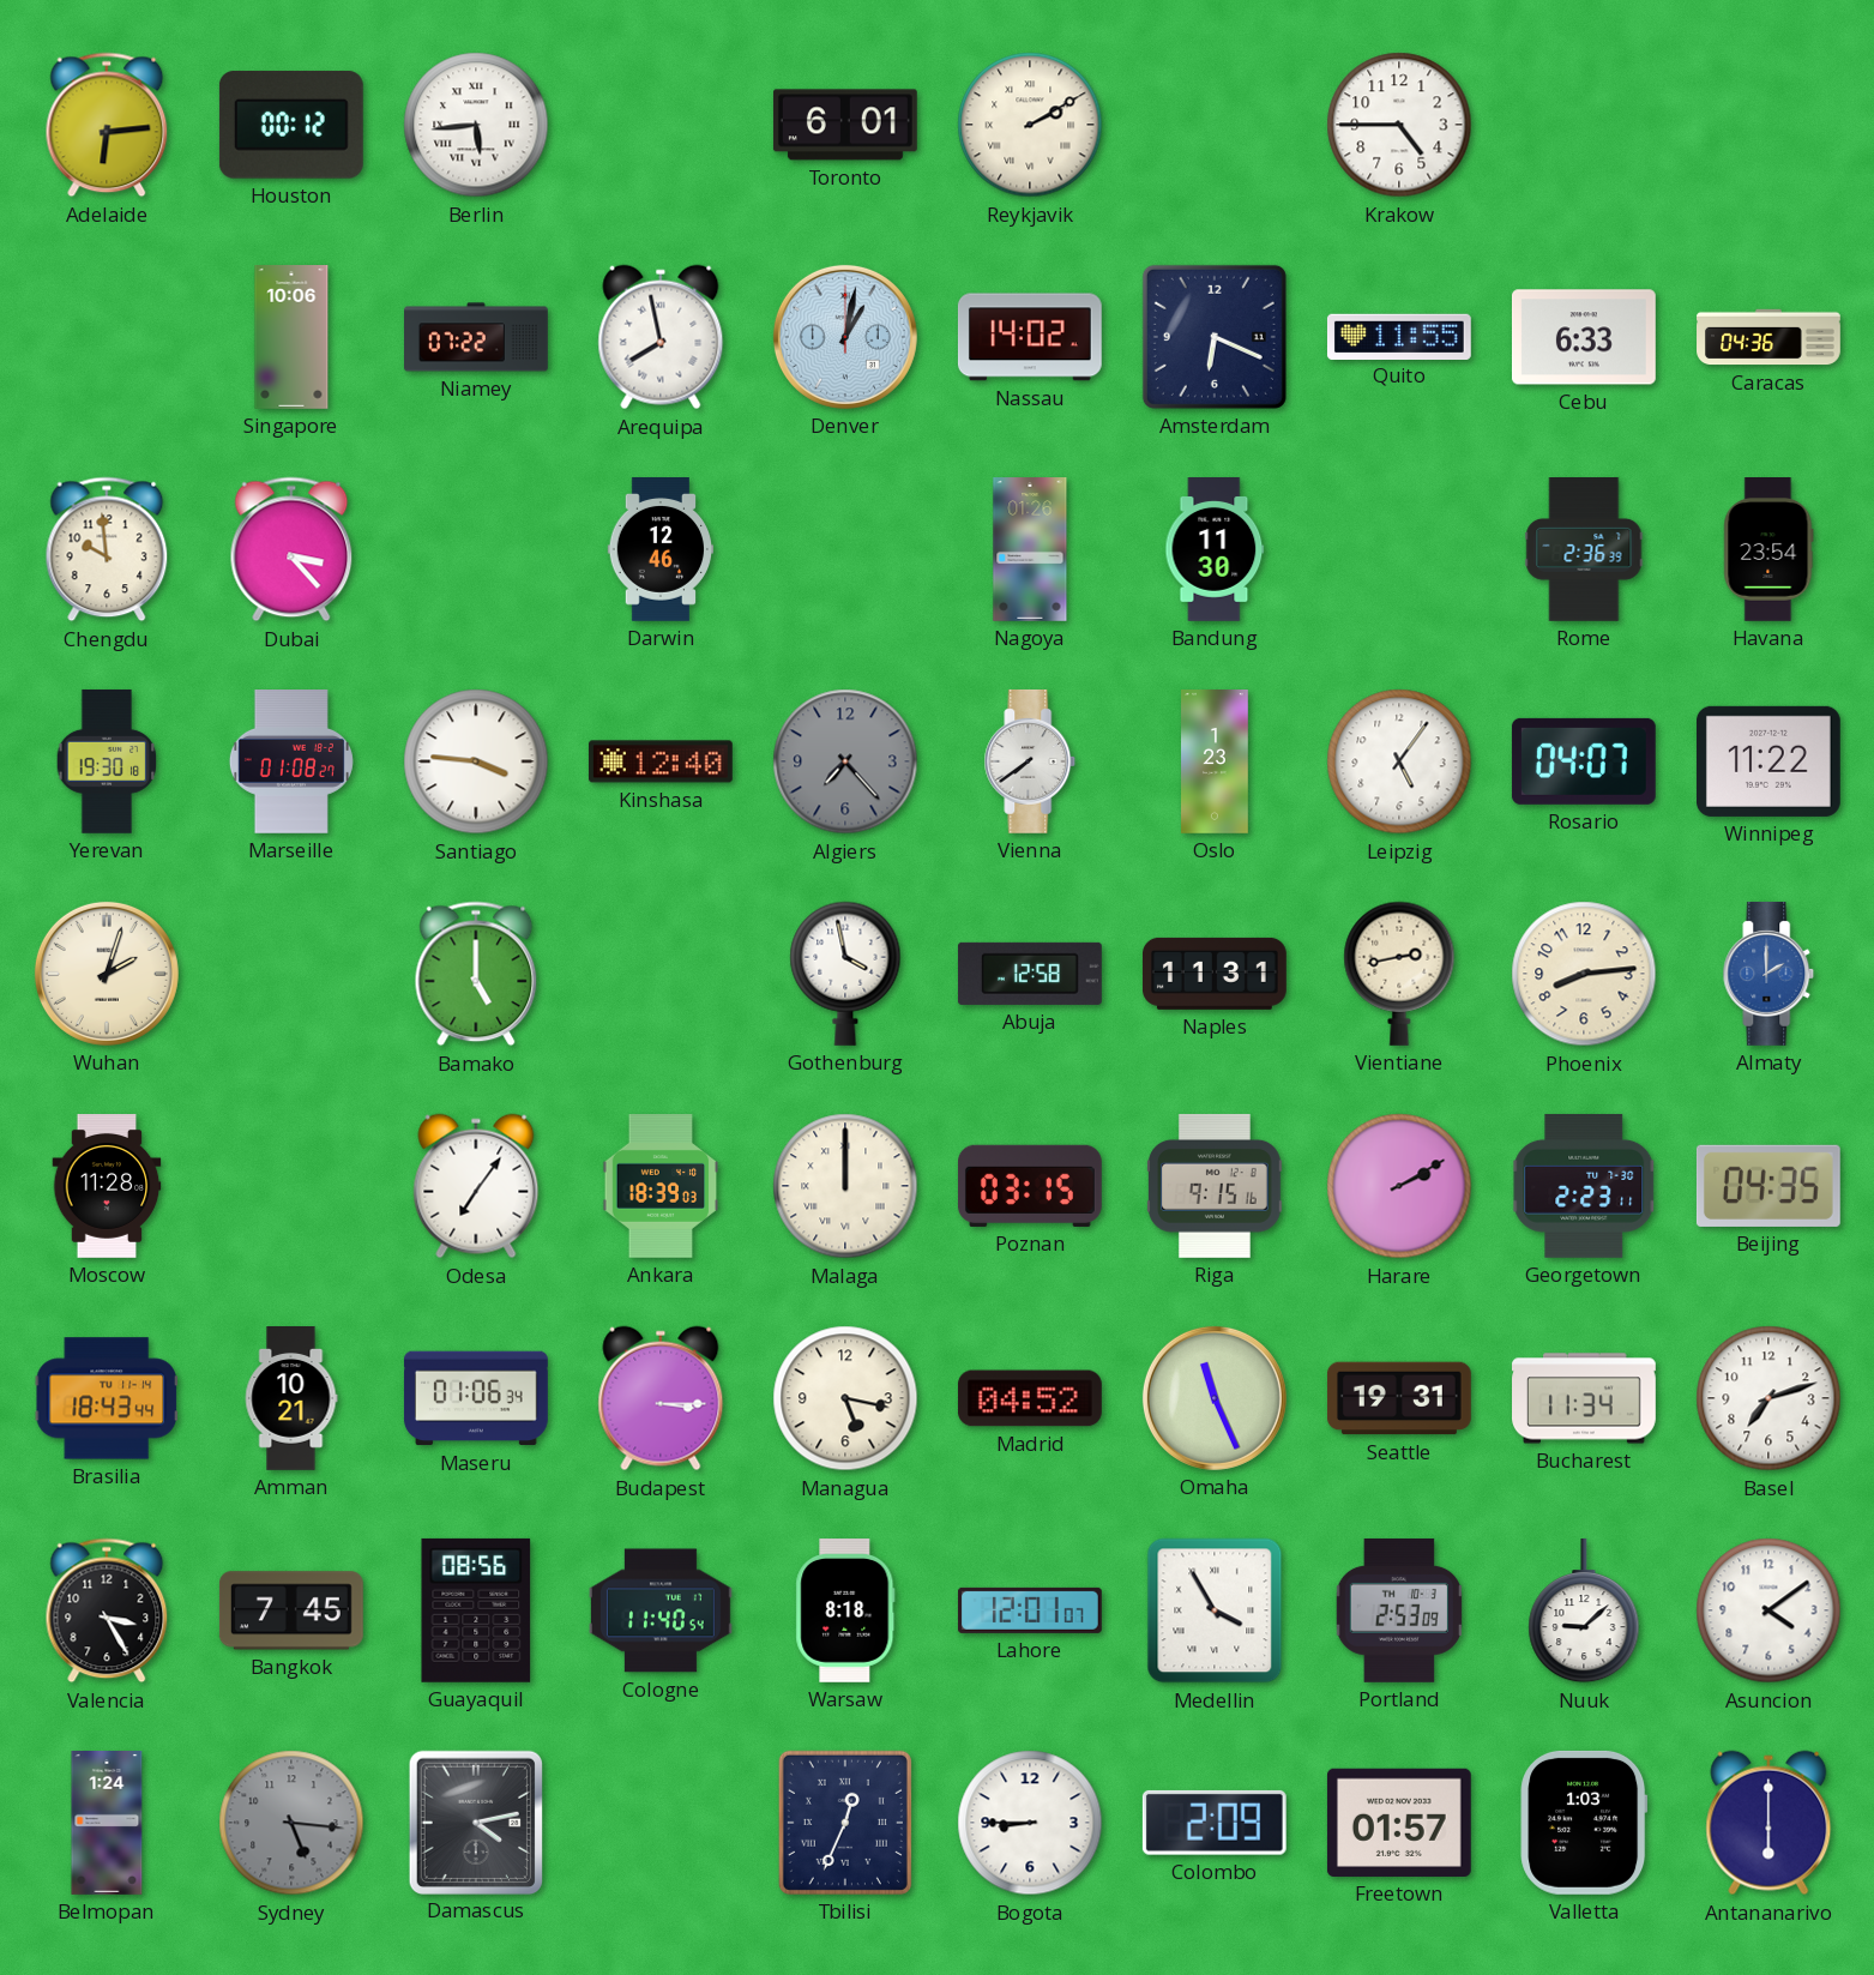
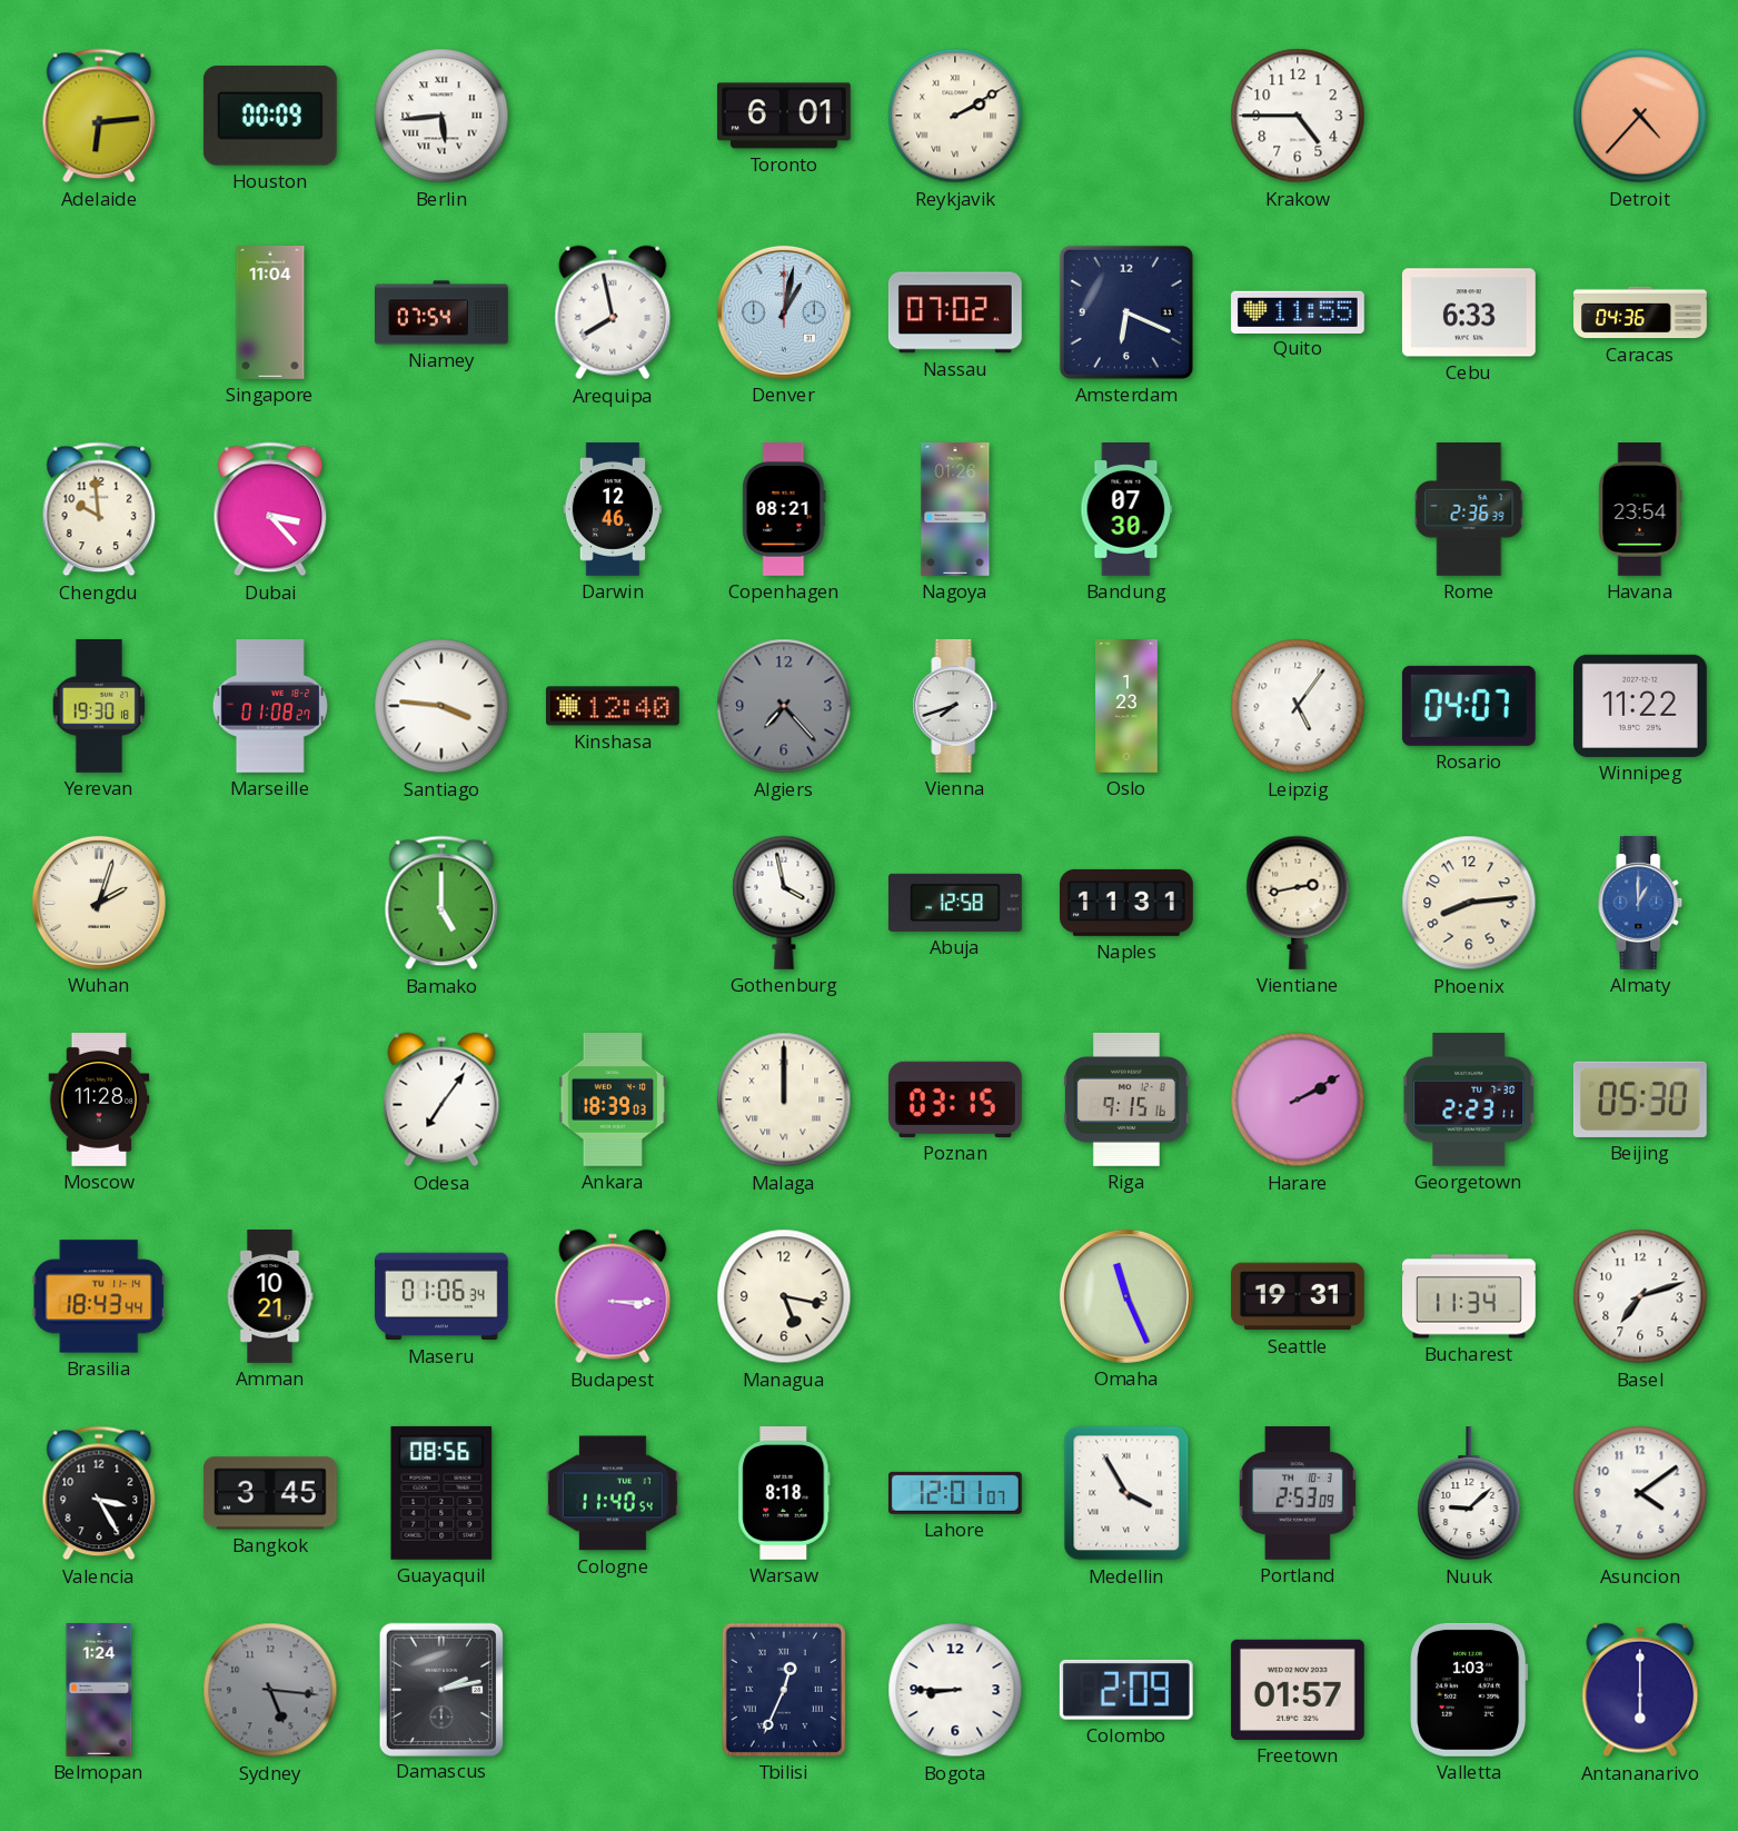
Houston: 00:12 -> 00:09
Detroit: none -> 4:37
Singapore: 10:06 -> 11:04
Niamey: 07:22 -> 07:54
Nassau: 14:02 -> 07:02
Copenhagen: none -> 08:21
Bandung: 11:30 -> 07:30
Vienna: 7:39 -> 7:42
Almaty: 2:00 -> 1:00
Beijing: 04:35 -> 05:30
Madrid: 04:52 -> none
Bangkok: 7:45 -> 3:45
Damascus: 4:13 -> 2:13
